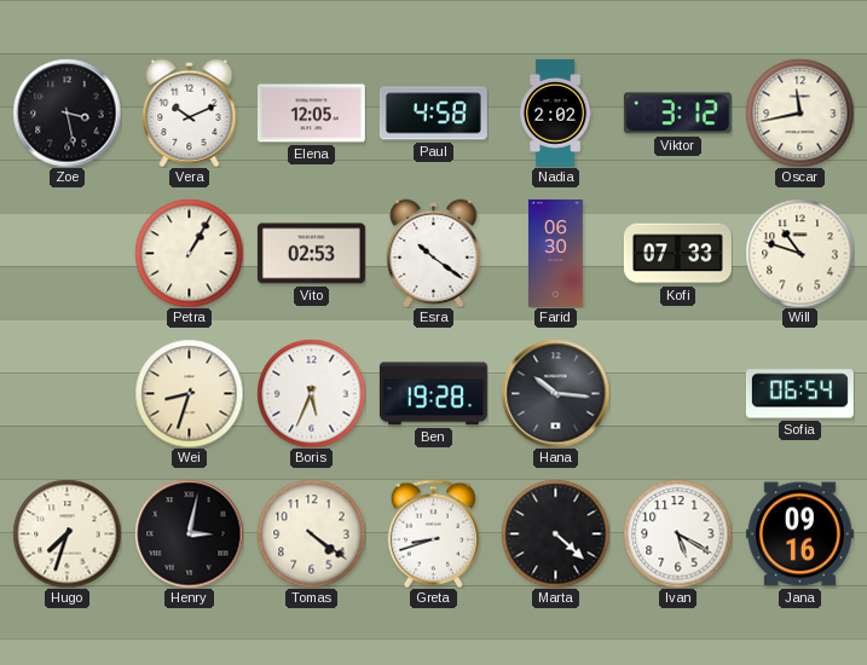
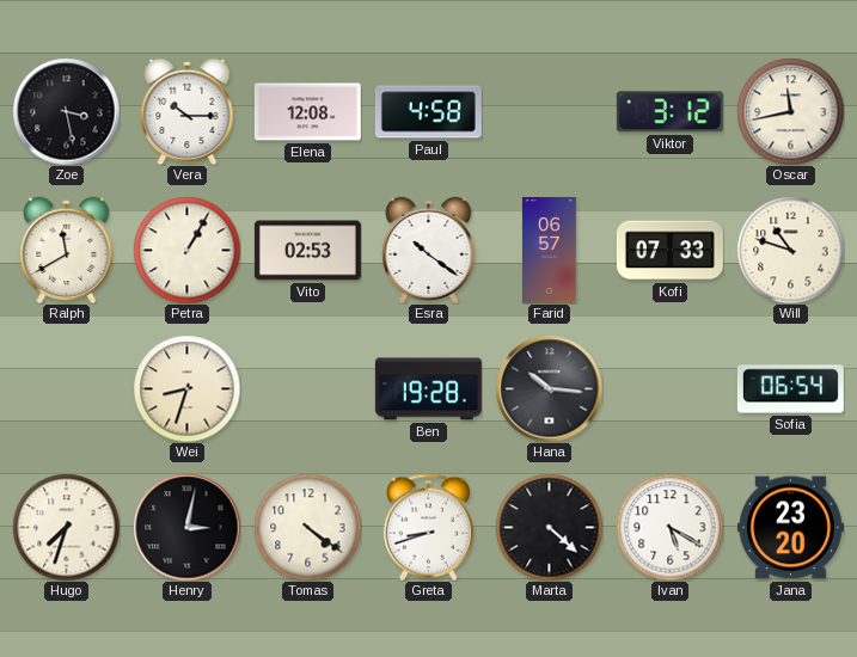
Vera: 10:11 -> 10:15
Elena: 12:05 -> 12:08
Nadia: 2:02 -> none
Ralph: none -> 11:40
Farid: 06:30 -> 06:57
Boris: 5:34 -> none
Jana: 09:16 -> 23:20
